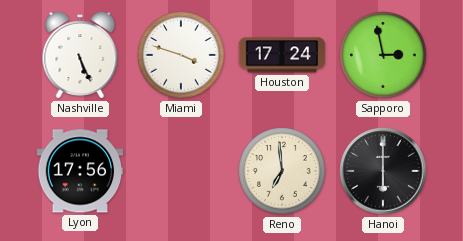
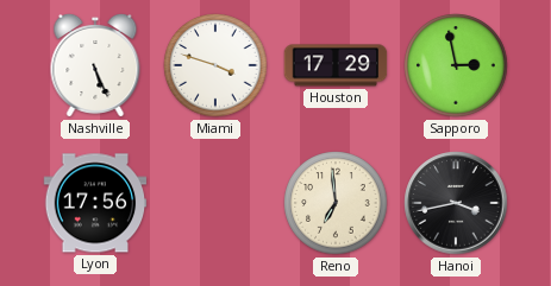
Houston: 17:24 -> 17:29
Hanoi: 6:00 -> 3:43
